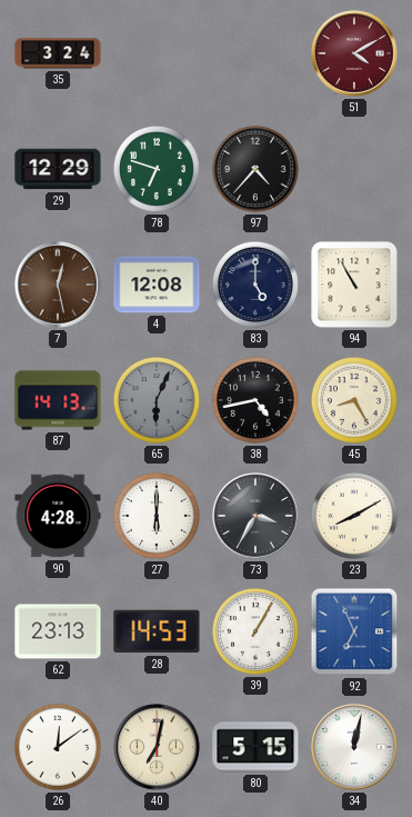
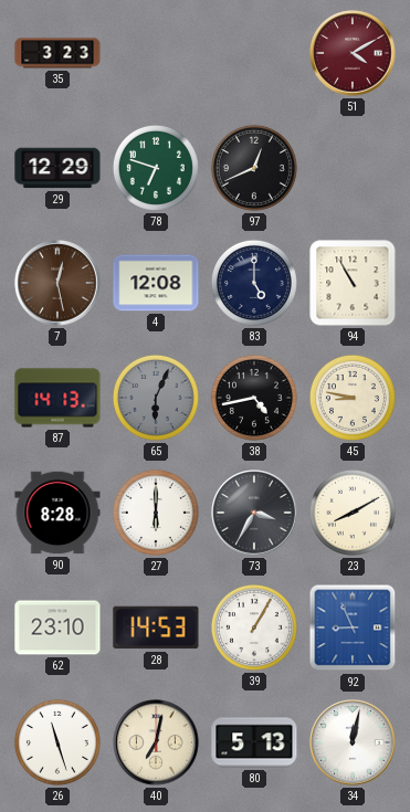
35: 3:24 -> 3:23
97: 4:37 -> 12:41
45: 8:25 -> 8:47
90: 4:28 -> 8:28
62: 23:13 -> 23:10
92: 6:56 -> 8:56
26: 12:09 -> 11:27
80: 5:15 -> 5:13
